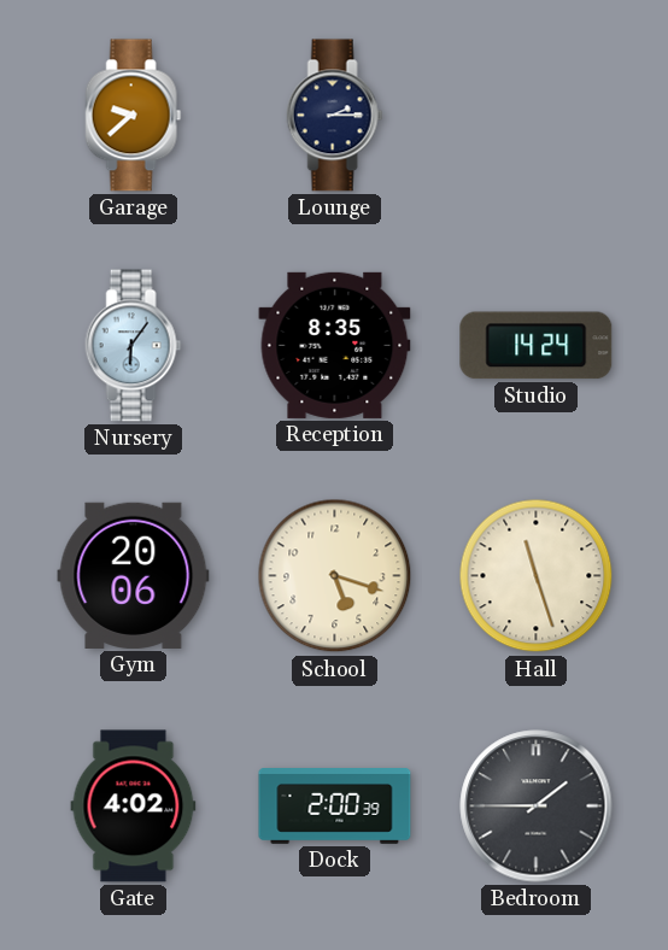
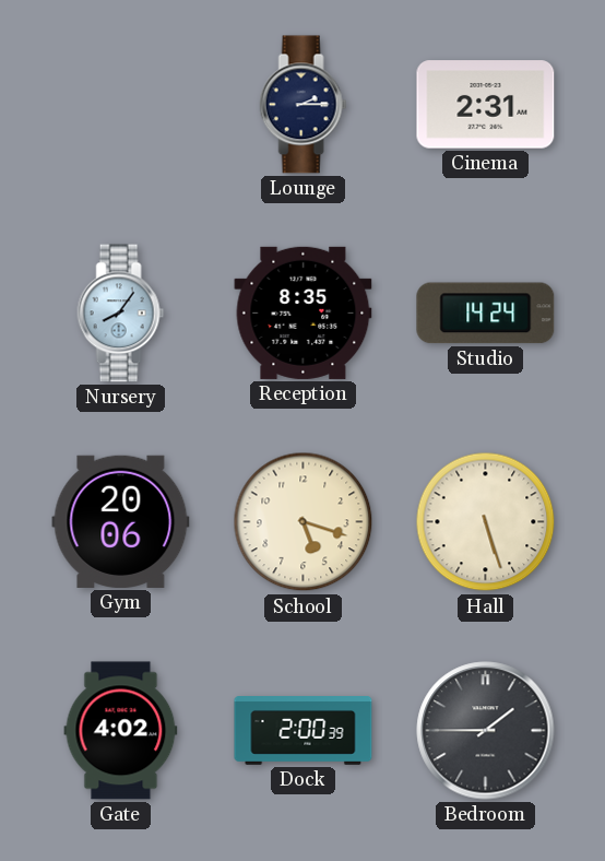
Garage: 9:38 -> none
Cinema: none -> 2:31
Nursery: 6:06 -> 8:06
Hall: 11:27 -> 5:27
